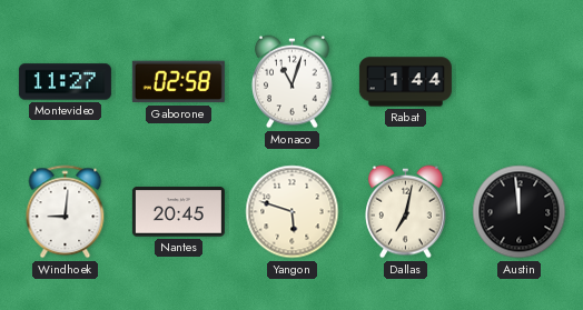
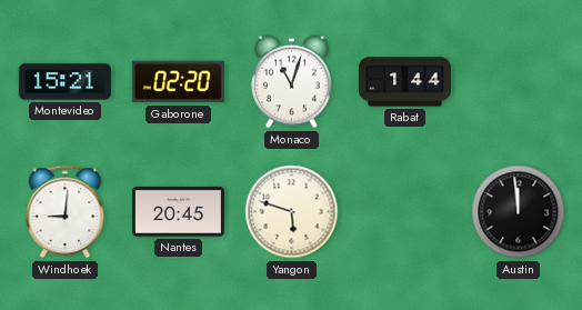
Montevideo: 11:27 -> 15:21
Gaborone: 02:58 -> 02:20
Dallas: 7:02 -> none
